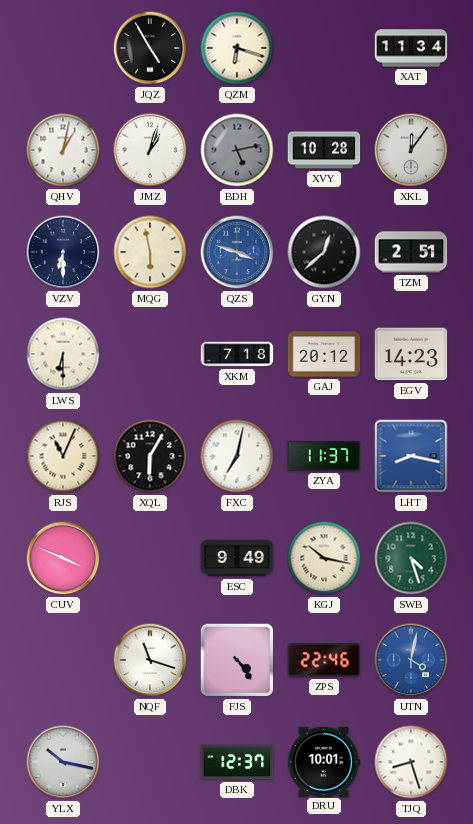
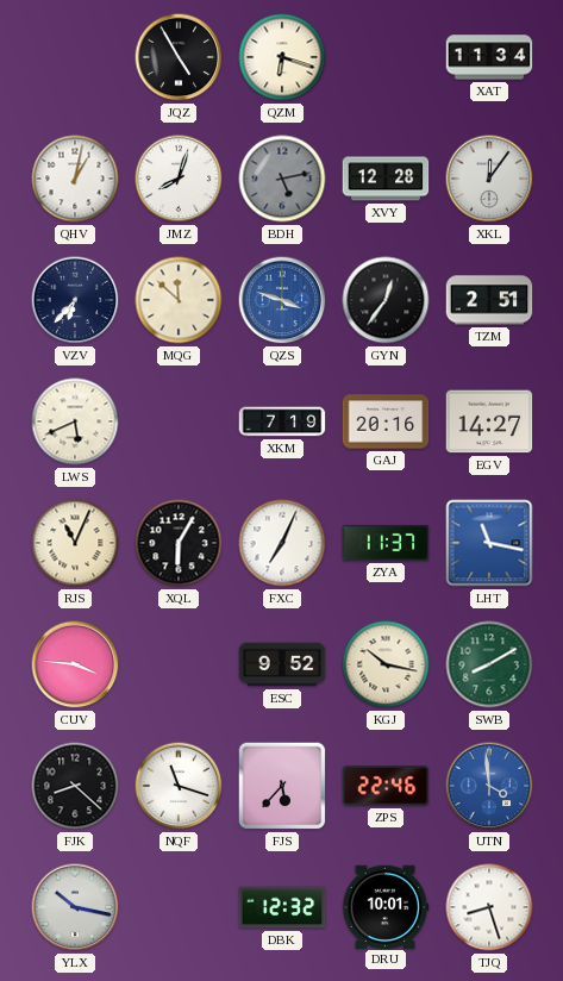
JMZ: 1:03 -> 8:03
XVY: 10:28 -> 12:28
VZV: 6:30 -> 6:37
MQG: 5:58 -> 11:52
GYN: 12:38 -> 12:36
LWS: 6:30 -> 5:41
XKM: 7:18 -> 7:19
GAJ: 20:12 -> 20:16
EGV: 14:23 -> 14:27
FXC: 7:02 -> 7:04
LHT: 8:17 -> 11:17
CUV: 3:49 -> 3:46
ESC: 9:49 -> 9:52
SWB: 4:27 -> 8:10
FJK: none -> 8:22
FJS: 4:24 -> 5:37
UTN: 4:02 -> 3:59
DBK: 12:37 -> 12:32
